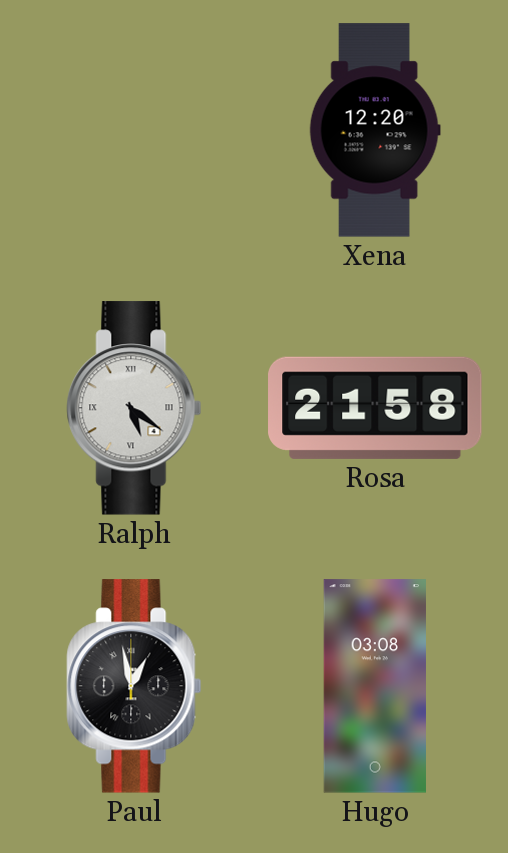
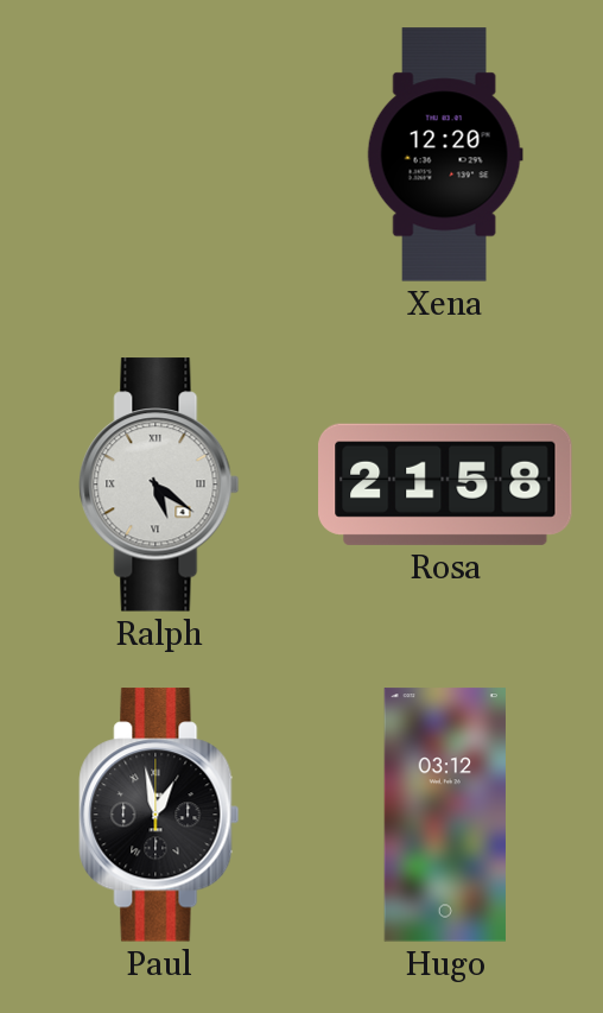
Hugo: 03:08 -> 03:12
